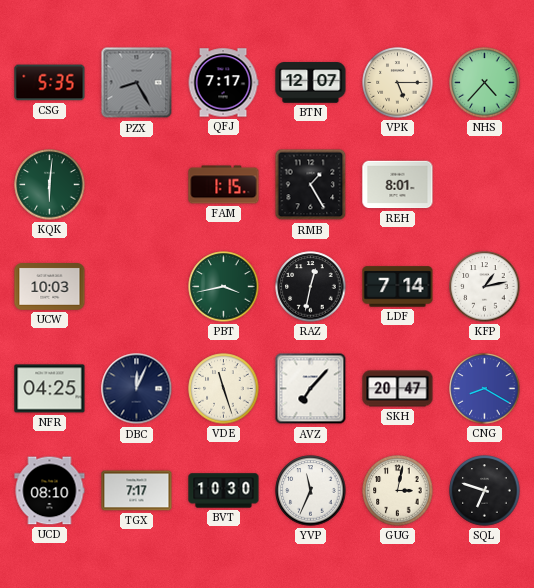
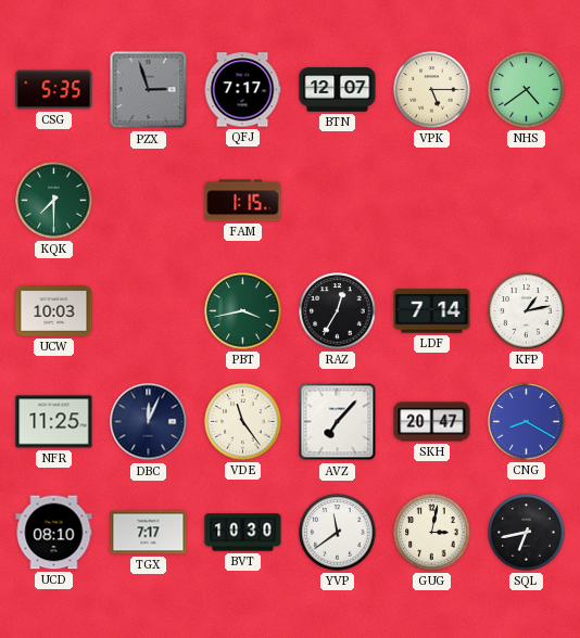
PZX: 8:25 -> 2:57
NHS: 4:37 -> 4:39
KQK: 6:01 -> 7:30
RMB: 1:25 -> none
REH: 8:01 -> none
RAZ: 12:32 -> 12:35
NFR: 04:25 -> 11:25
VDE: 11:27 -> 11:24
YVP: 11:34 -> 11:39
SQL: 6:48 -> 6:43
